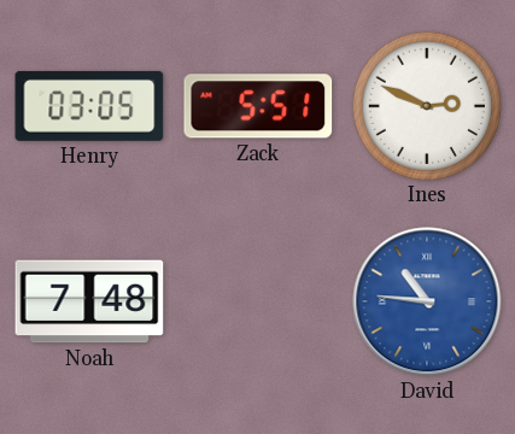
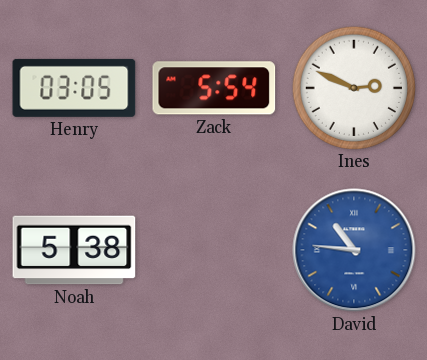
Zack: 5:51 -> 5:54
Noah: 7:48 -> 5:38
